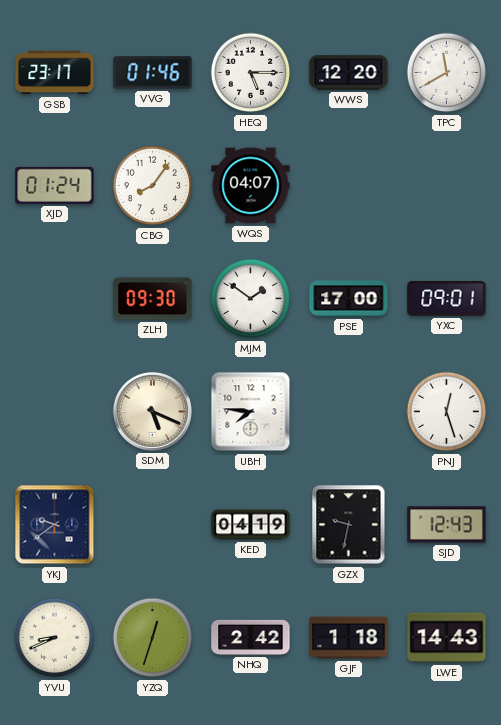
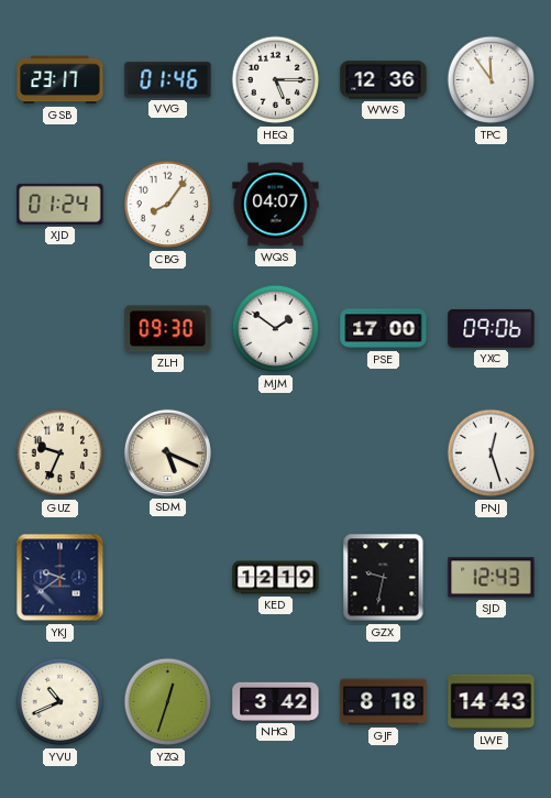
WWS: 12:20 -> 12:36
TPC: 11:40 -> 11:54
YXC: 09:01 -> 09:06
GUZ: none -> 9:34
UBH: 7:46 -> none
KED: 04:19 -> 12:19
YVU: 8:41 -> 10:41
NHQ: 2:42 -> 3:42
GJF: 1:18 -> 8:18
